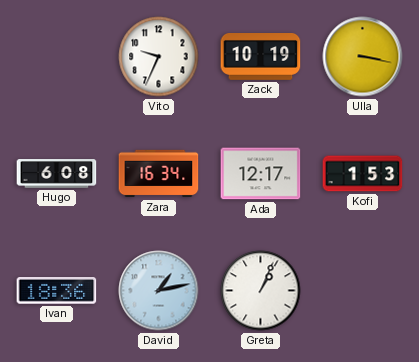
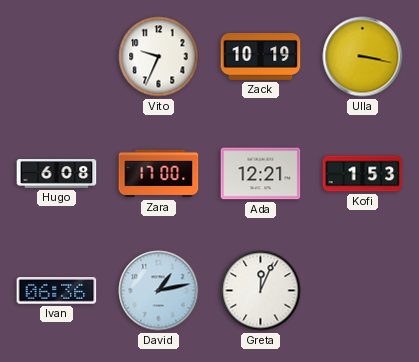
Zara: 16:34 -> 17:00
Ada: 12:17 -> 12:21
Ivan: 18:36 -> 06:36
Greta: 1:04 -> 12:04
